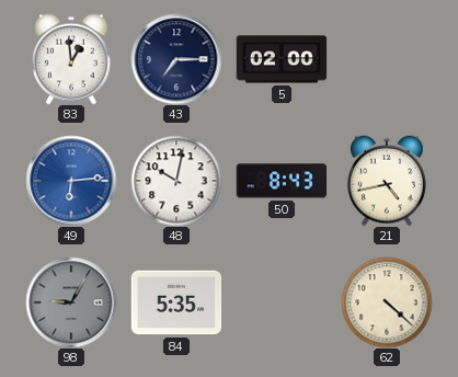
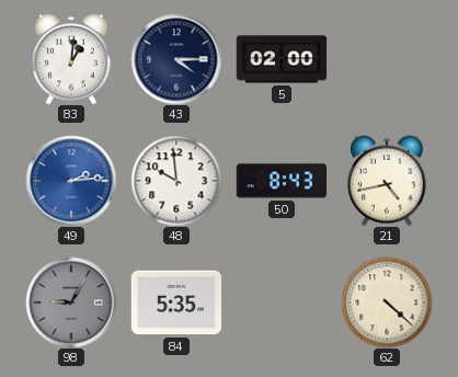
83: 12:59 -> 1:01
43: 7:15 -> 4:15
49: 6:14 -> 2:14
48: 10:02 -> 9:59
